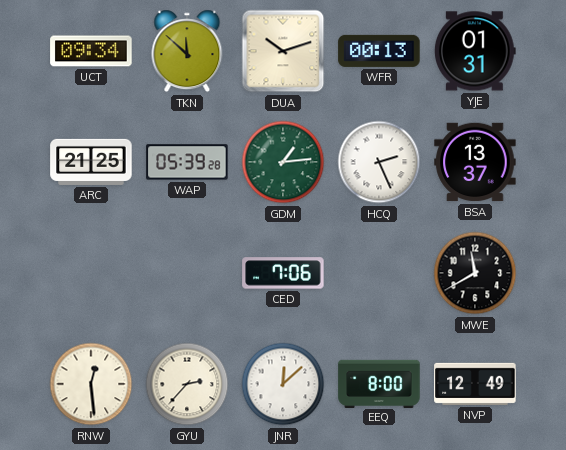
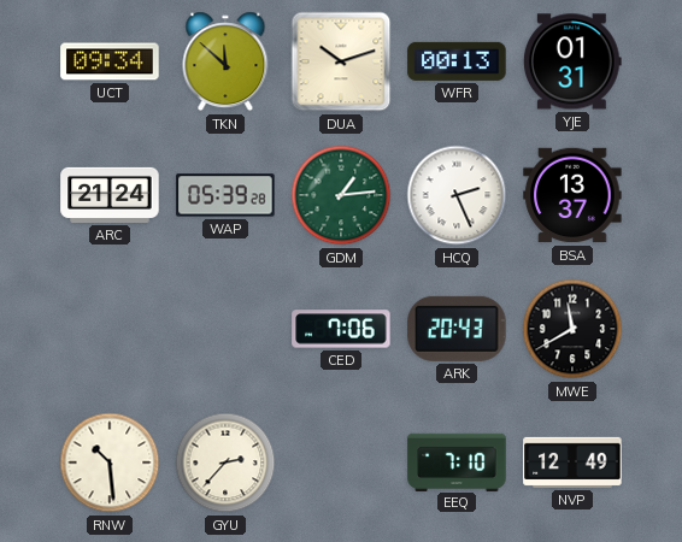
ARC: 21:25 -> 21:24
ARK: none -> 20:43
RNW: 12:29 -> 10:29
JNR: 12:08 -> none
EEQ: 8:00 -> 7:10
